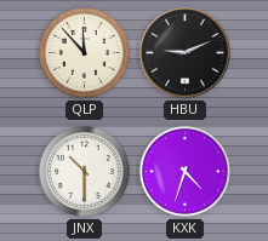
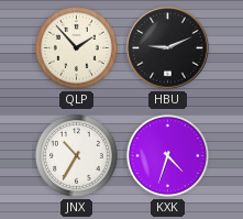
QLP: 11:53 -> 1:53
JNX: 10:30 -> 10:35
